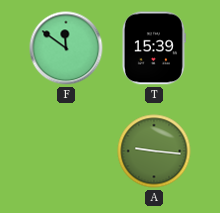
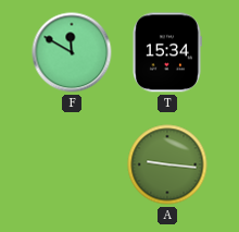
F: 11:51 -> 11:50
T: 15:39 -> 15:34
